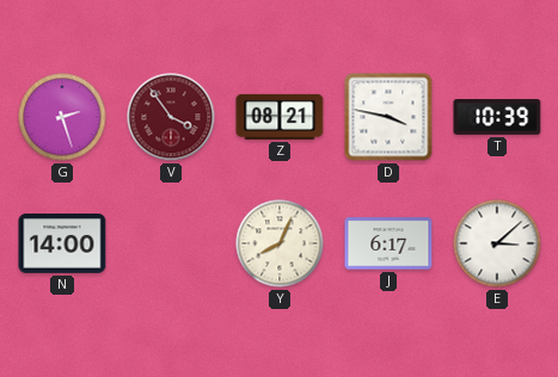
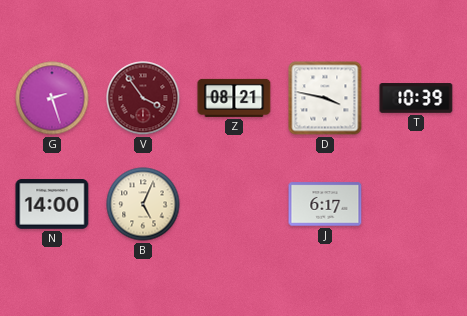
B: none -> 5:04
Y: 8:04 -> none
E: 3:08 -> none
